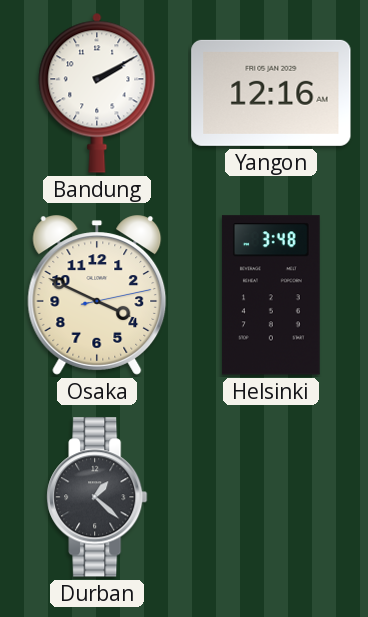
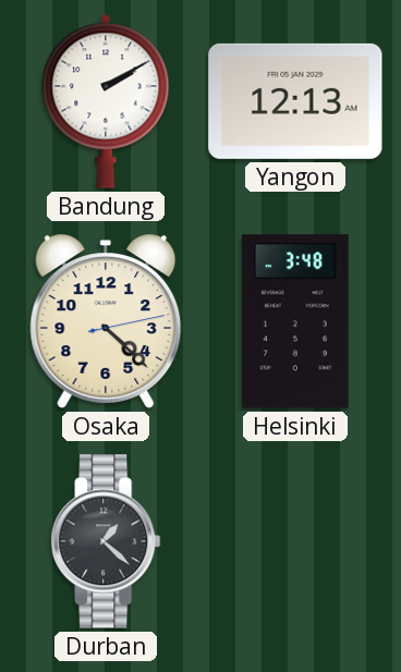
Yangon: 12:16 -> 12:13
Osaka: 3:49 -> 4:22
